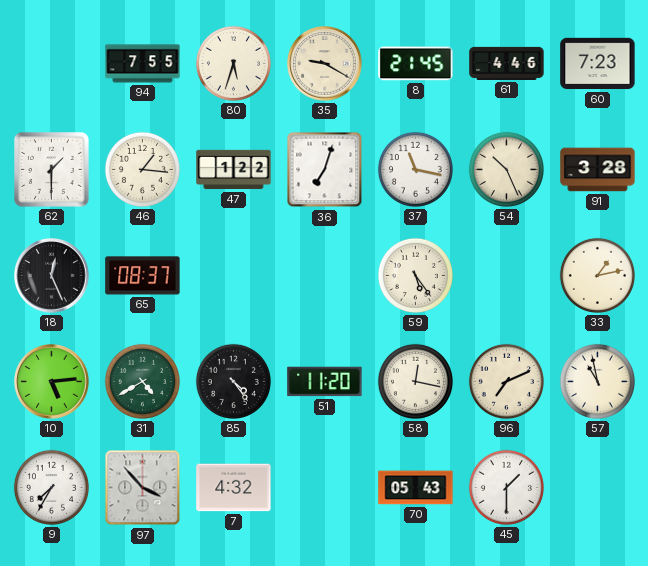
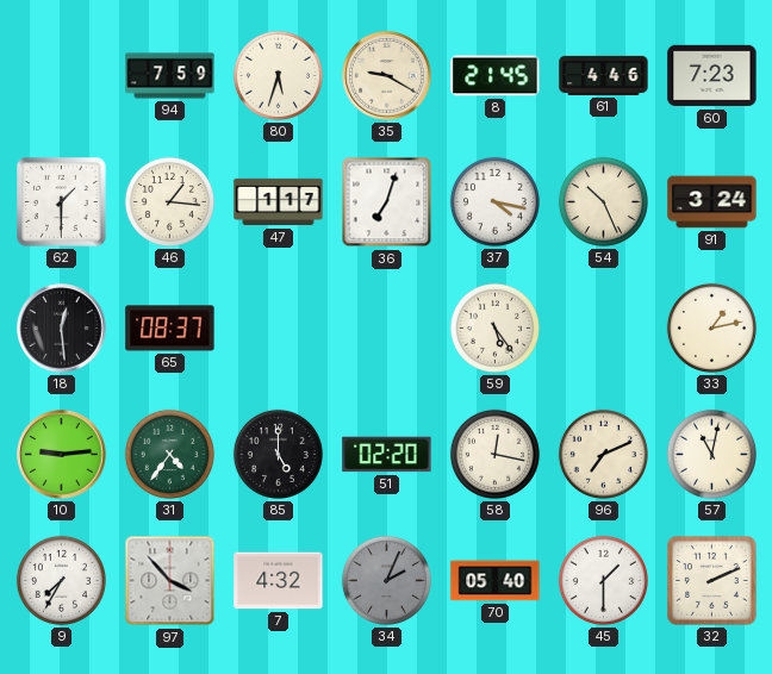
94: 7:55 -> 7:59
47: 1:22 -> 1:17
37: 11:17 -> 4:17
91: 3:28 -> 3:24
18: 12:26 -> 12:29
10: 5:14 -> 9:14
31: 4:40 -> 4:36
85: 4:24 -> 5:00
51: 11:20 -> 02:20
57: 10:58 -> 11:02
34: none -> 2:04
70: 05:43 -> 05:40
32: none -> 2:11
